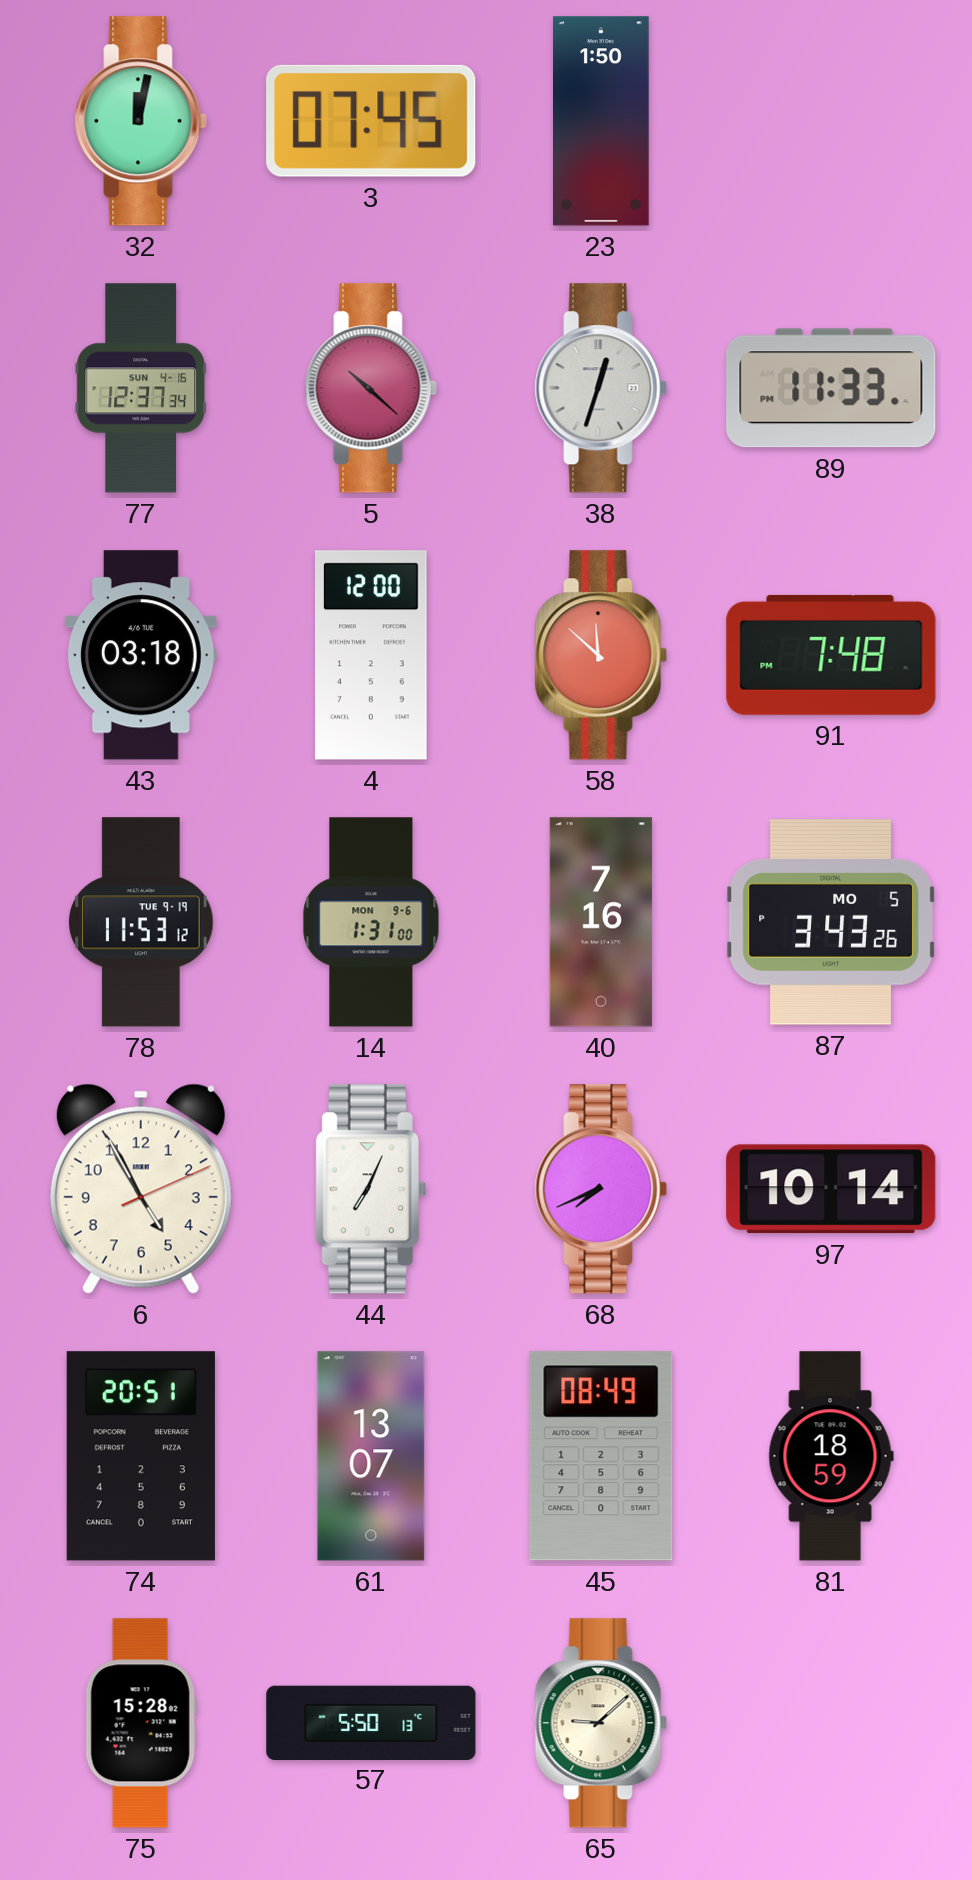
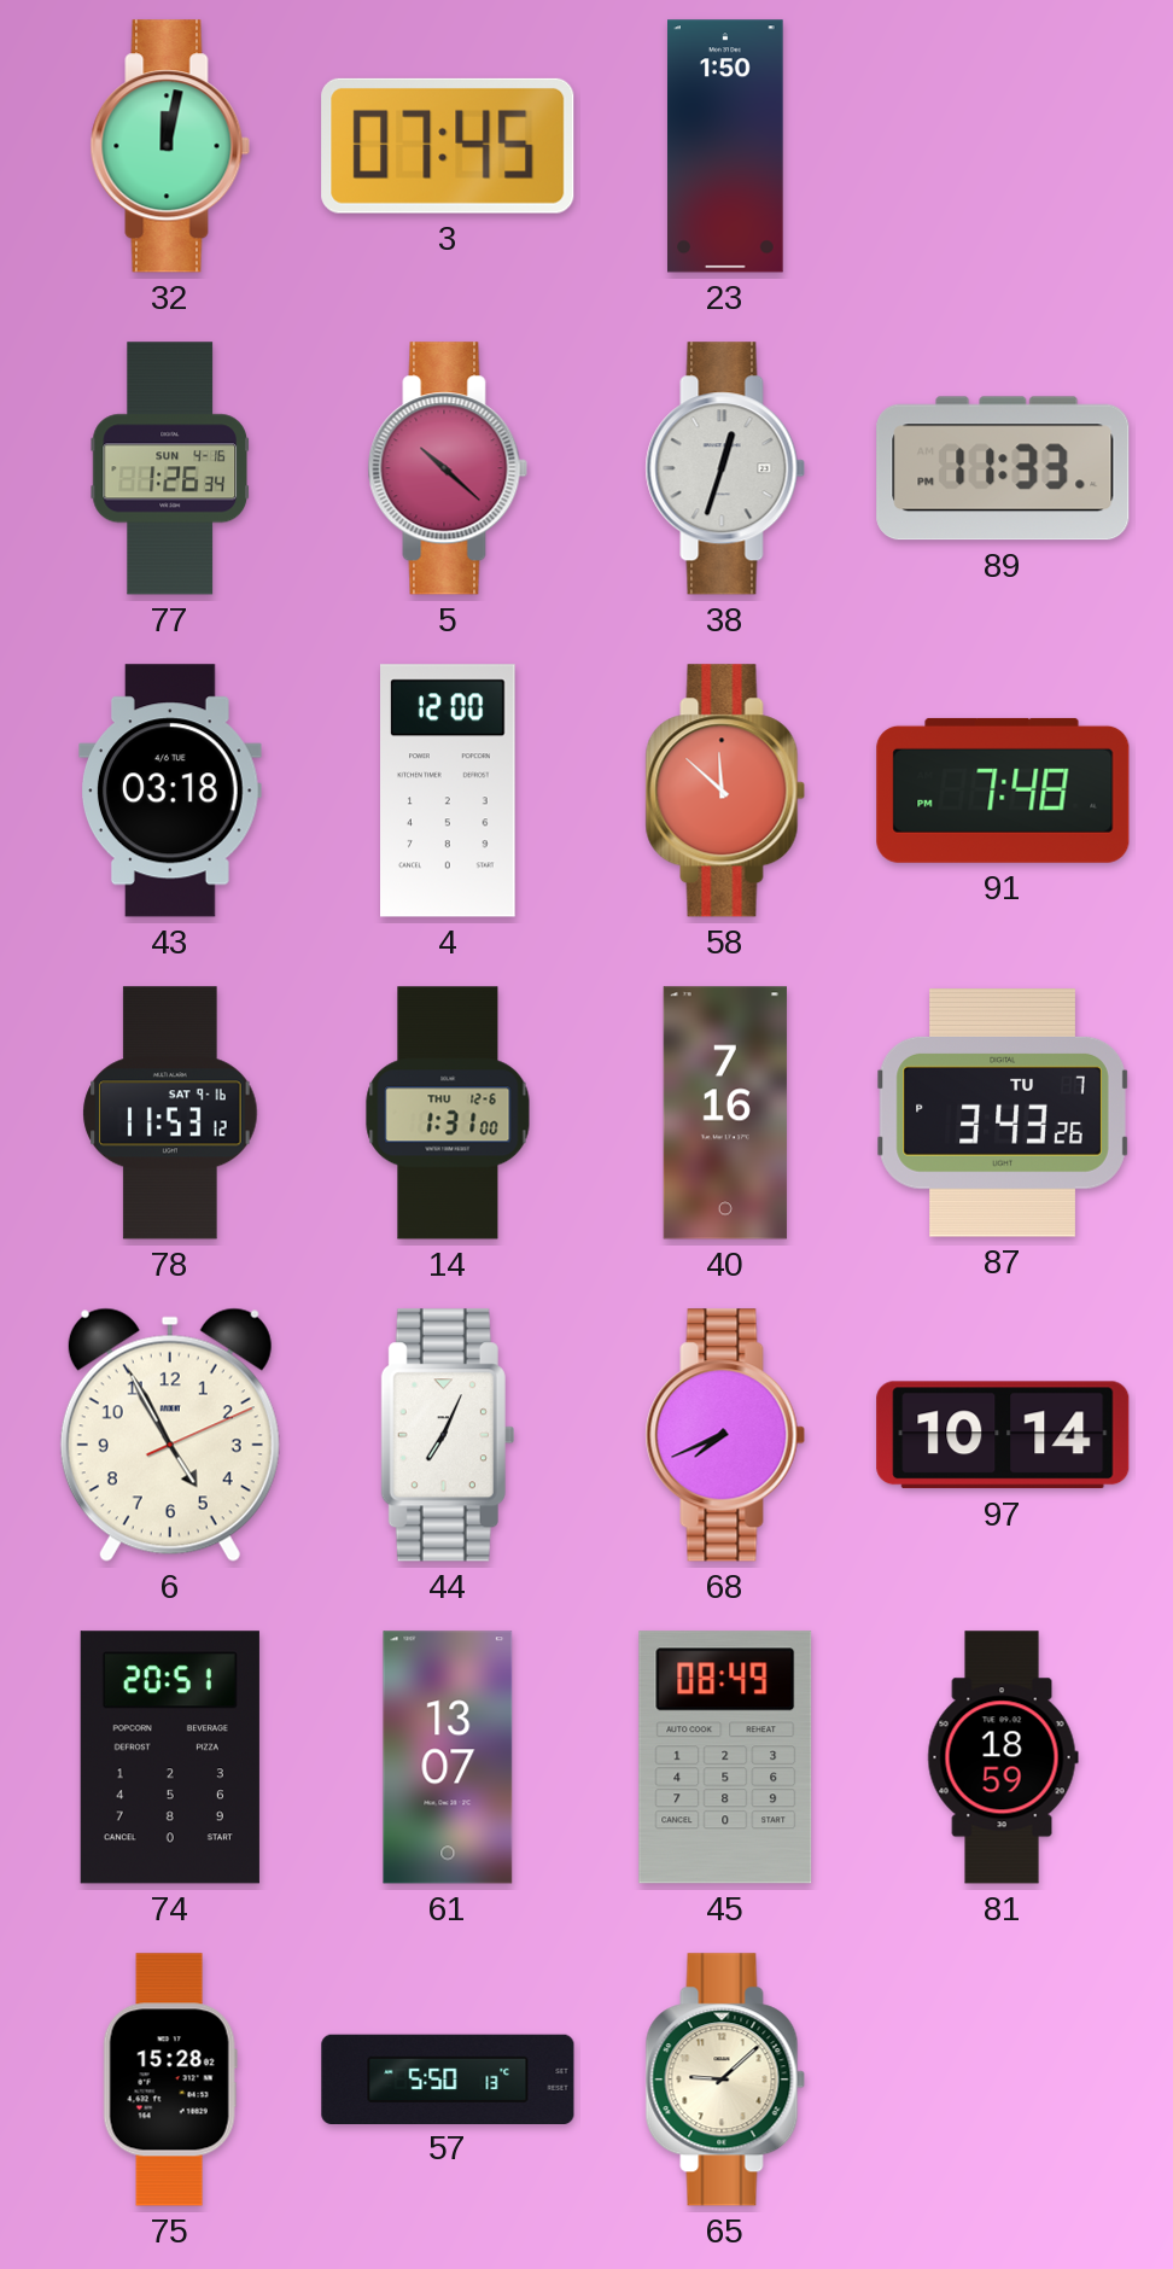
77: 12:37 -> 1:26
78 date: TUE 9-19 -> SAT 9-16
14 date: MON 9-6 -> THU 12-6
87 date: MO 5 -> TU 7
